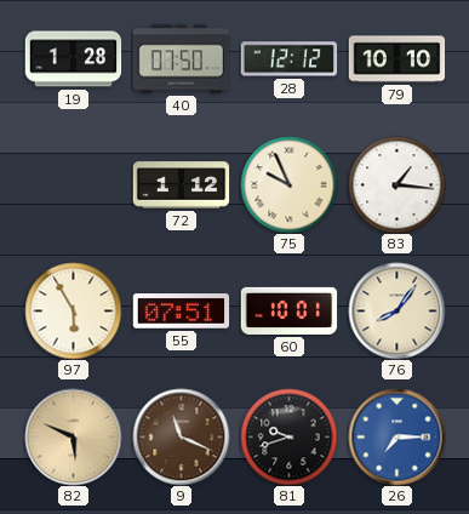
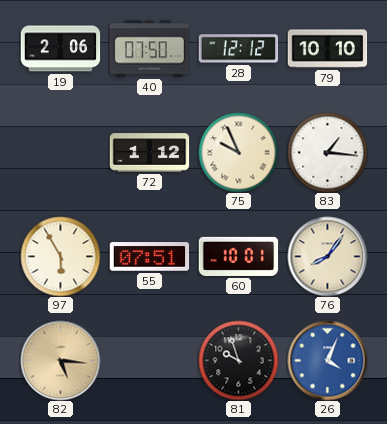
19: 1:28 -> 2:06
82: 5:49 -> 5:16
9: 11:19 -> none
81: 9:42 -> 9:57
26: 7:15 -> 4:04
